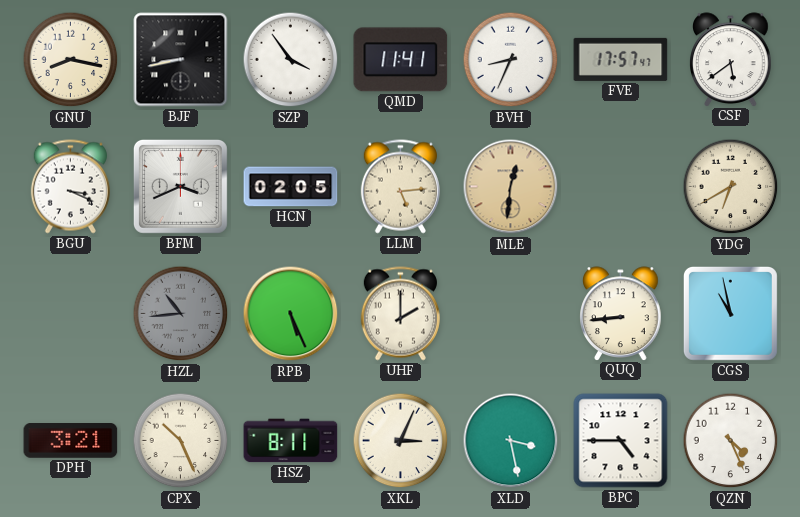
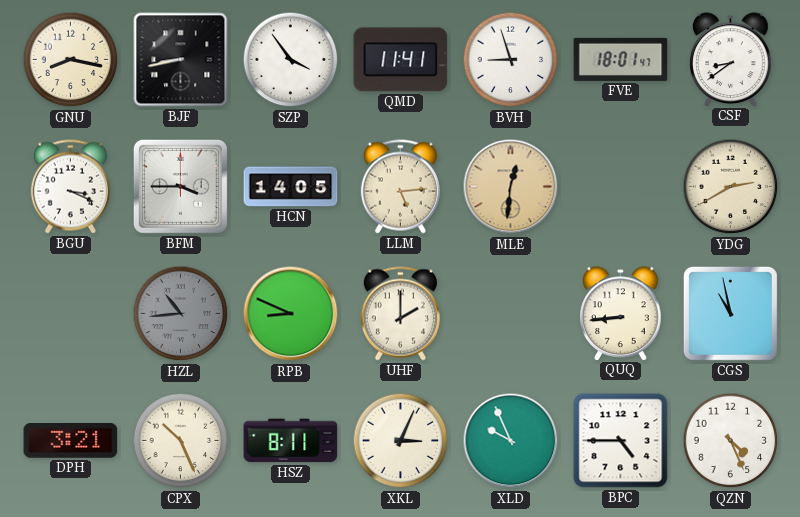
BVH: 8:34 -> 8:57
FVE: 17:57 -> 18:01
CSF: 5:39 -> 8:39
BFM: 3:41 -> 3:45
HCN: 02:05 -> 14:05
YDG: 6:40 -> 2:40
RPB: 5:26 -> 8:49
XLD: 3:28 -> 9:56
